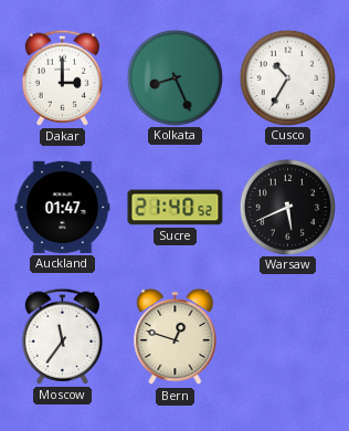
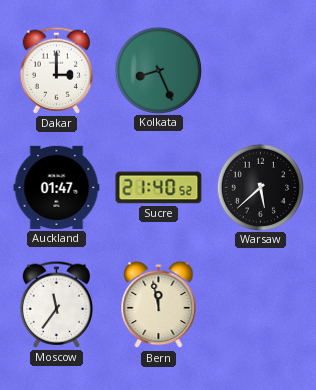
Cusco: 10:35 -> none
Warsaw: 5:41 -> 5:38
Bern: 12:48 -> 11:58
